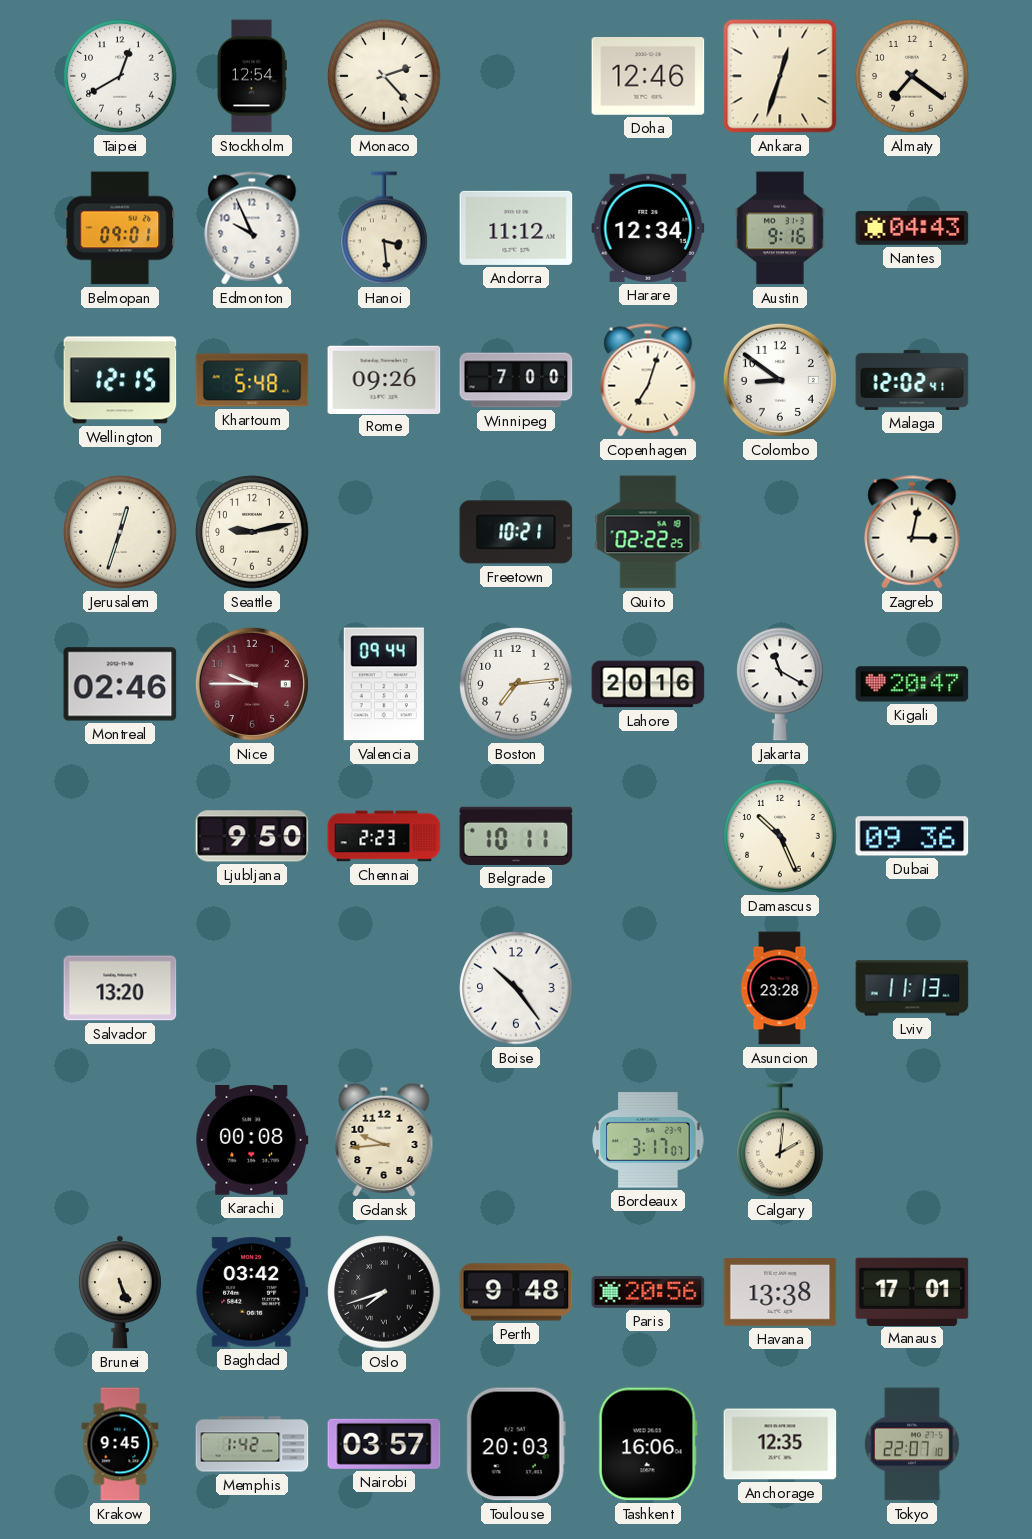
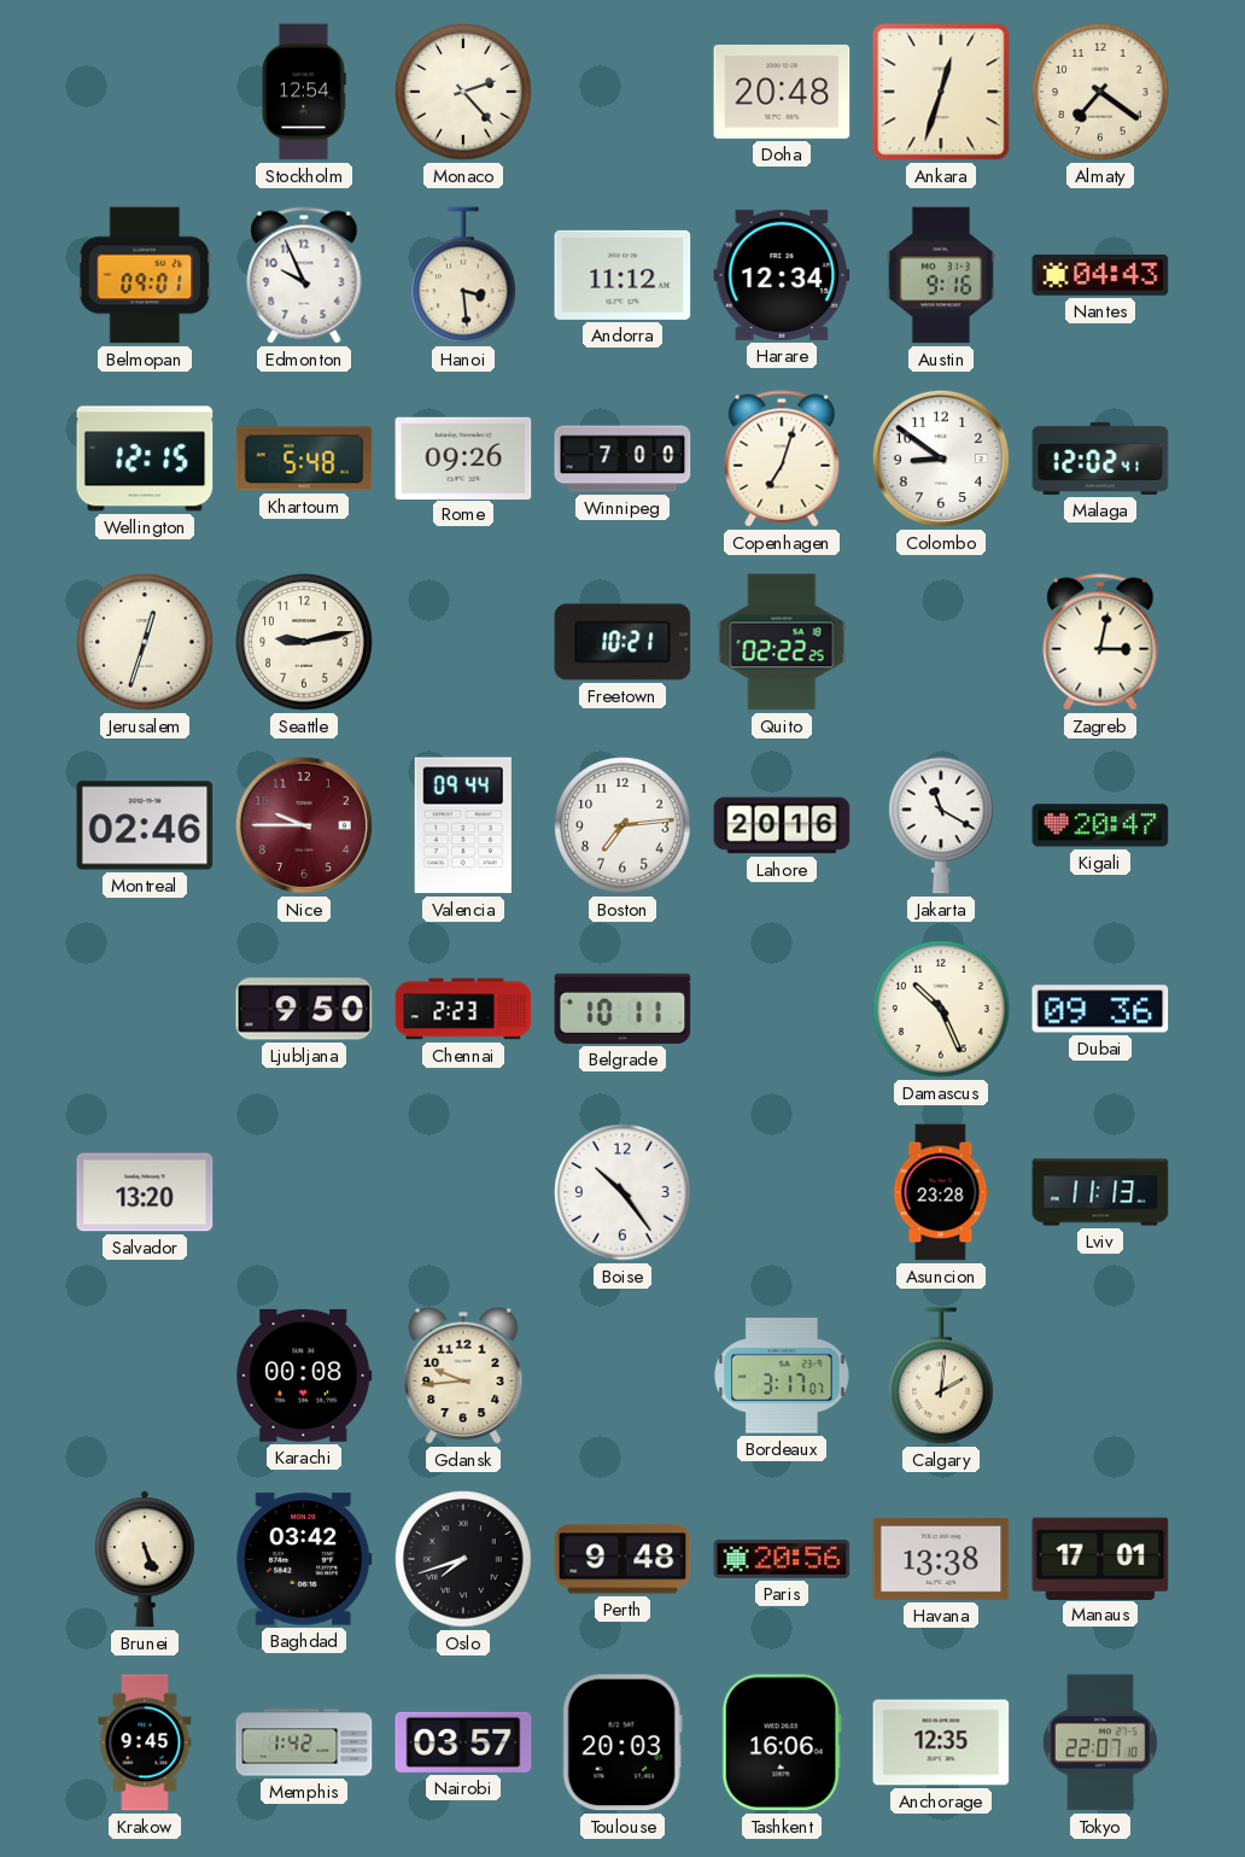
Taipei: 12:40 -> none
Doha: 12:46 -> 20:48
